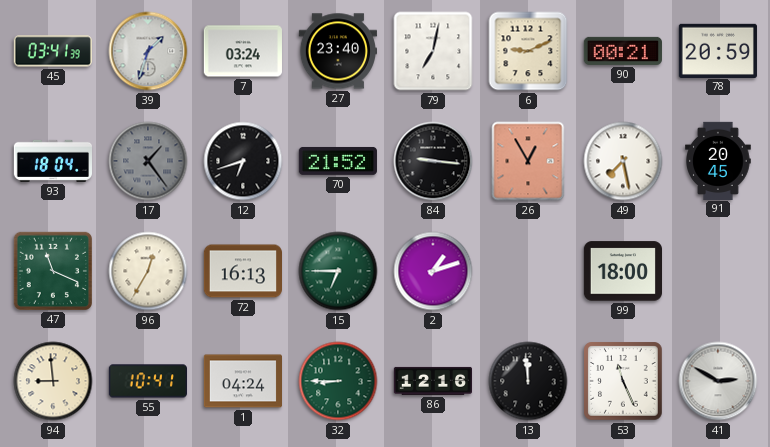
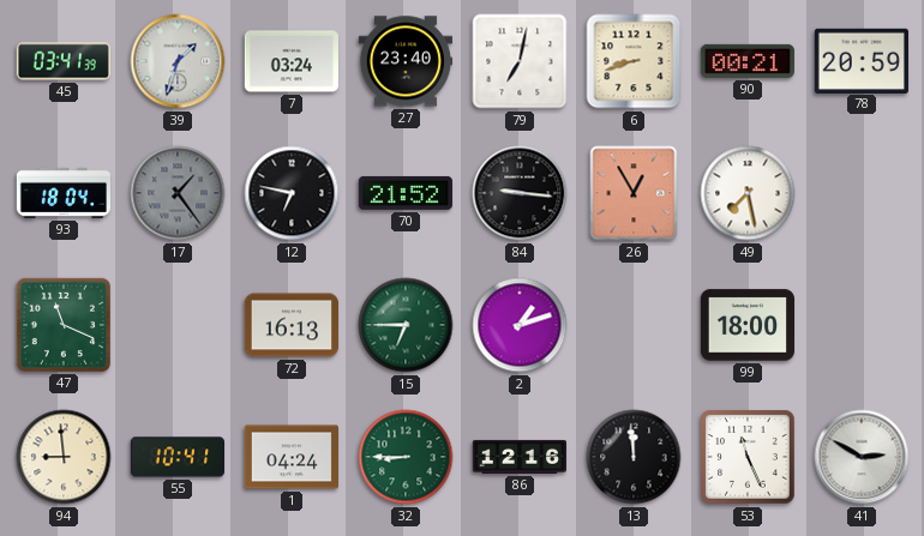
6: 9:11 -> 8:42
12: 6:42 -> 6:47
91: 20:45 -> none
96: 12:35 -> none
